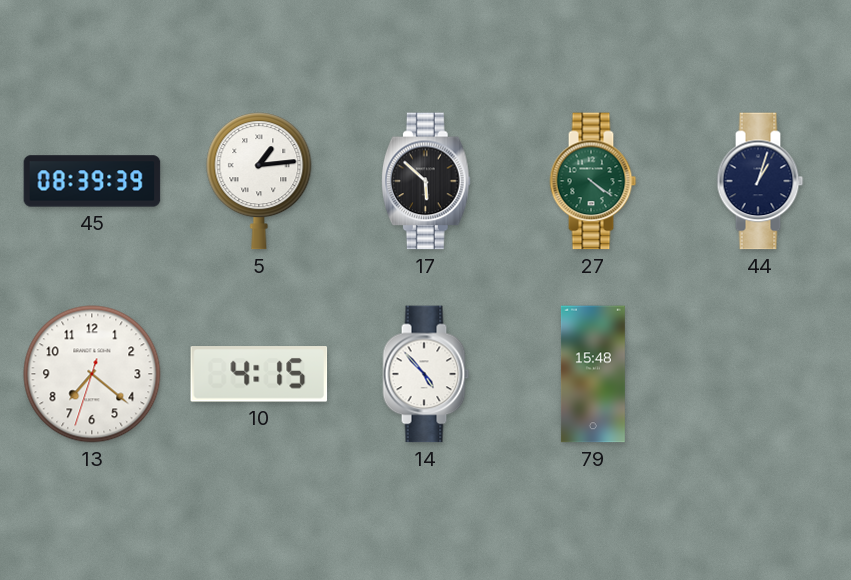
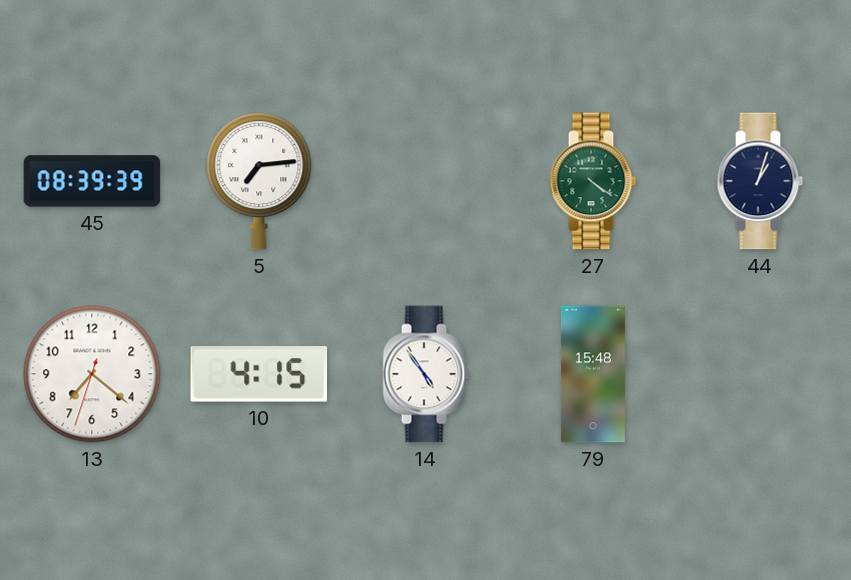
5: 1:14 -> 7:14
17: 5:52 -> none
14: 4:53 -> 4:54
